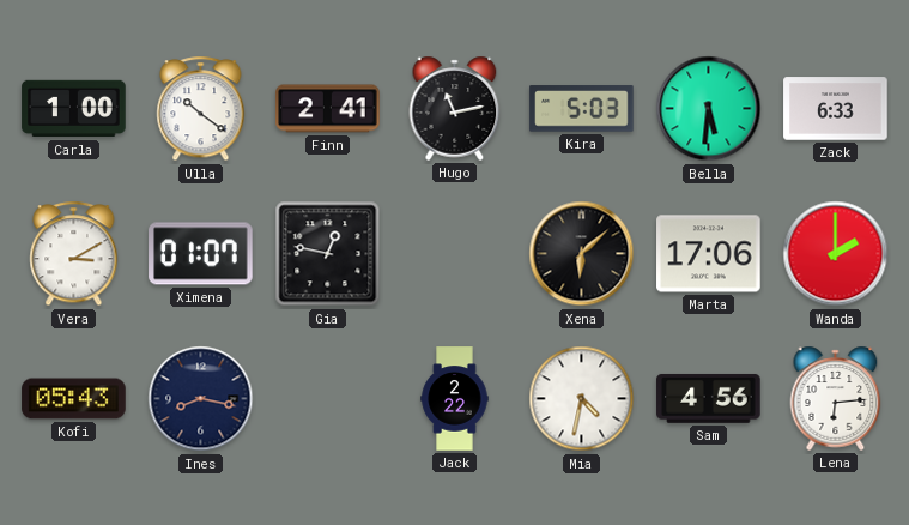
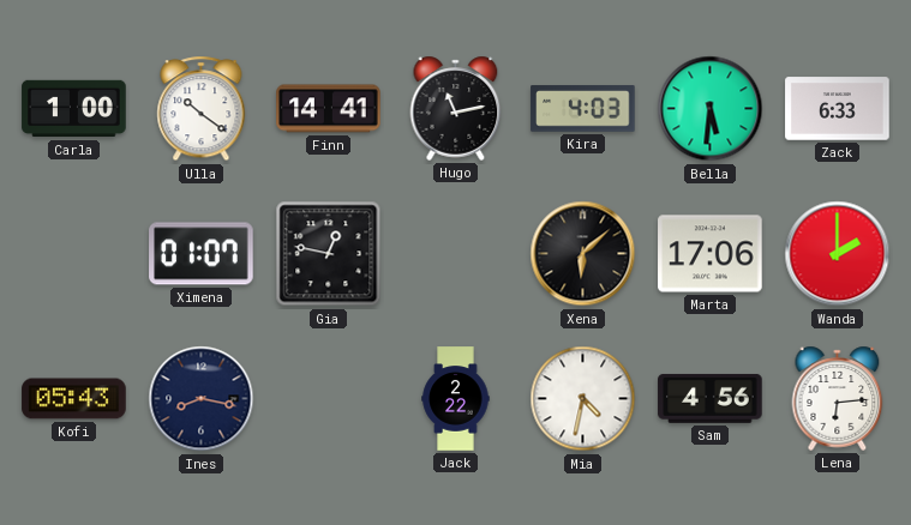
Finn: 2:41 -> 14:41
Kira: 5:03 -> 4:03
Vera: 3:10 -> none
